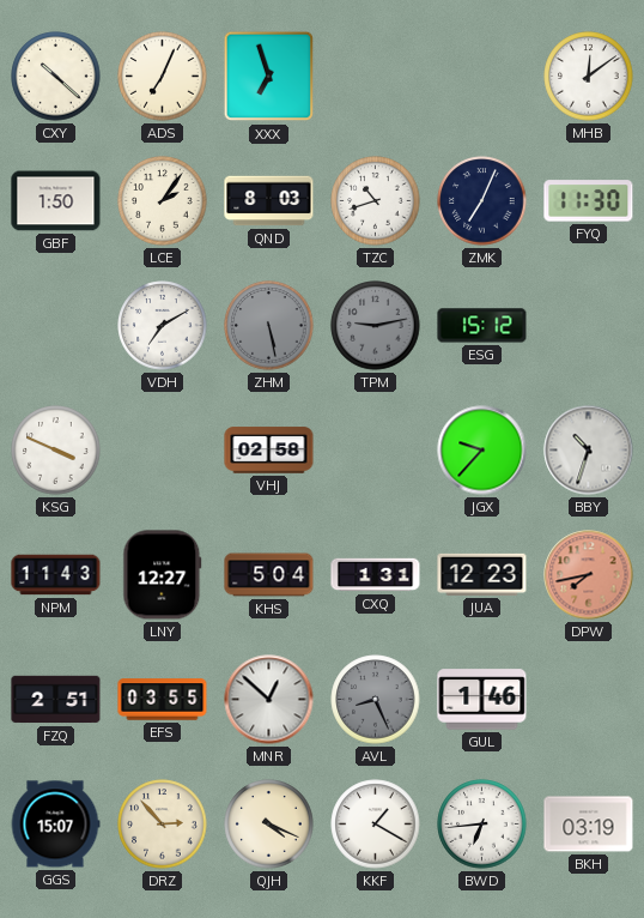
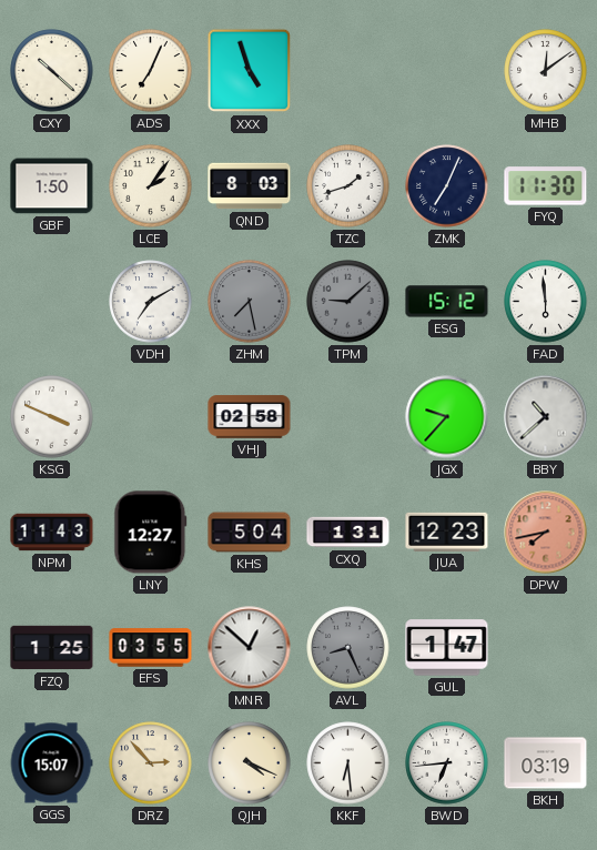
XXX: 6:57 -> 4:57
TZC: 10:42 -> 1:42
ZHM: 5:28 -> 7:28
TPM: 9:13 -> 9:08
FAD: none -> 5:59
BBY: 10:33 -> 10:38
FZQ: 2:51 -> 1:25
GUL: 1:46 -> 1:47
KKF: 1:20 -> 6:29
